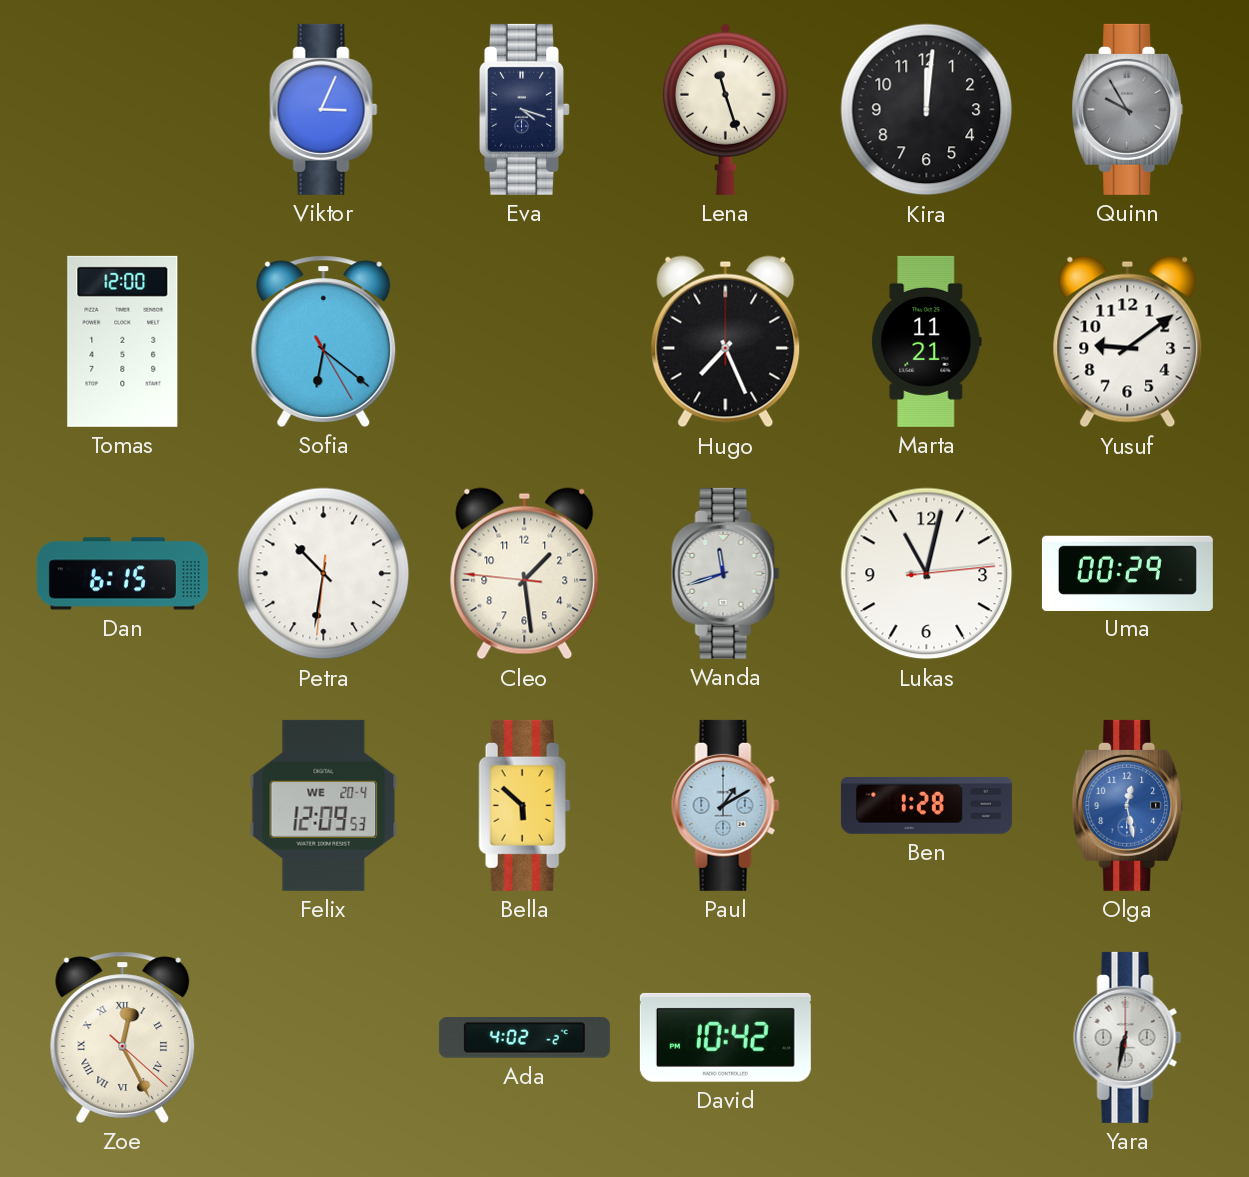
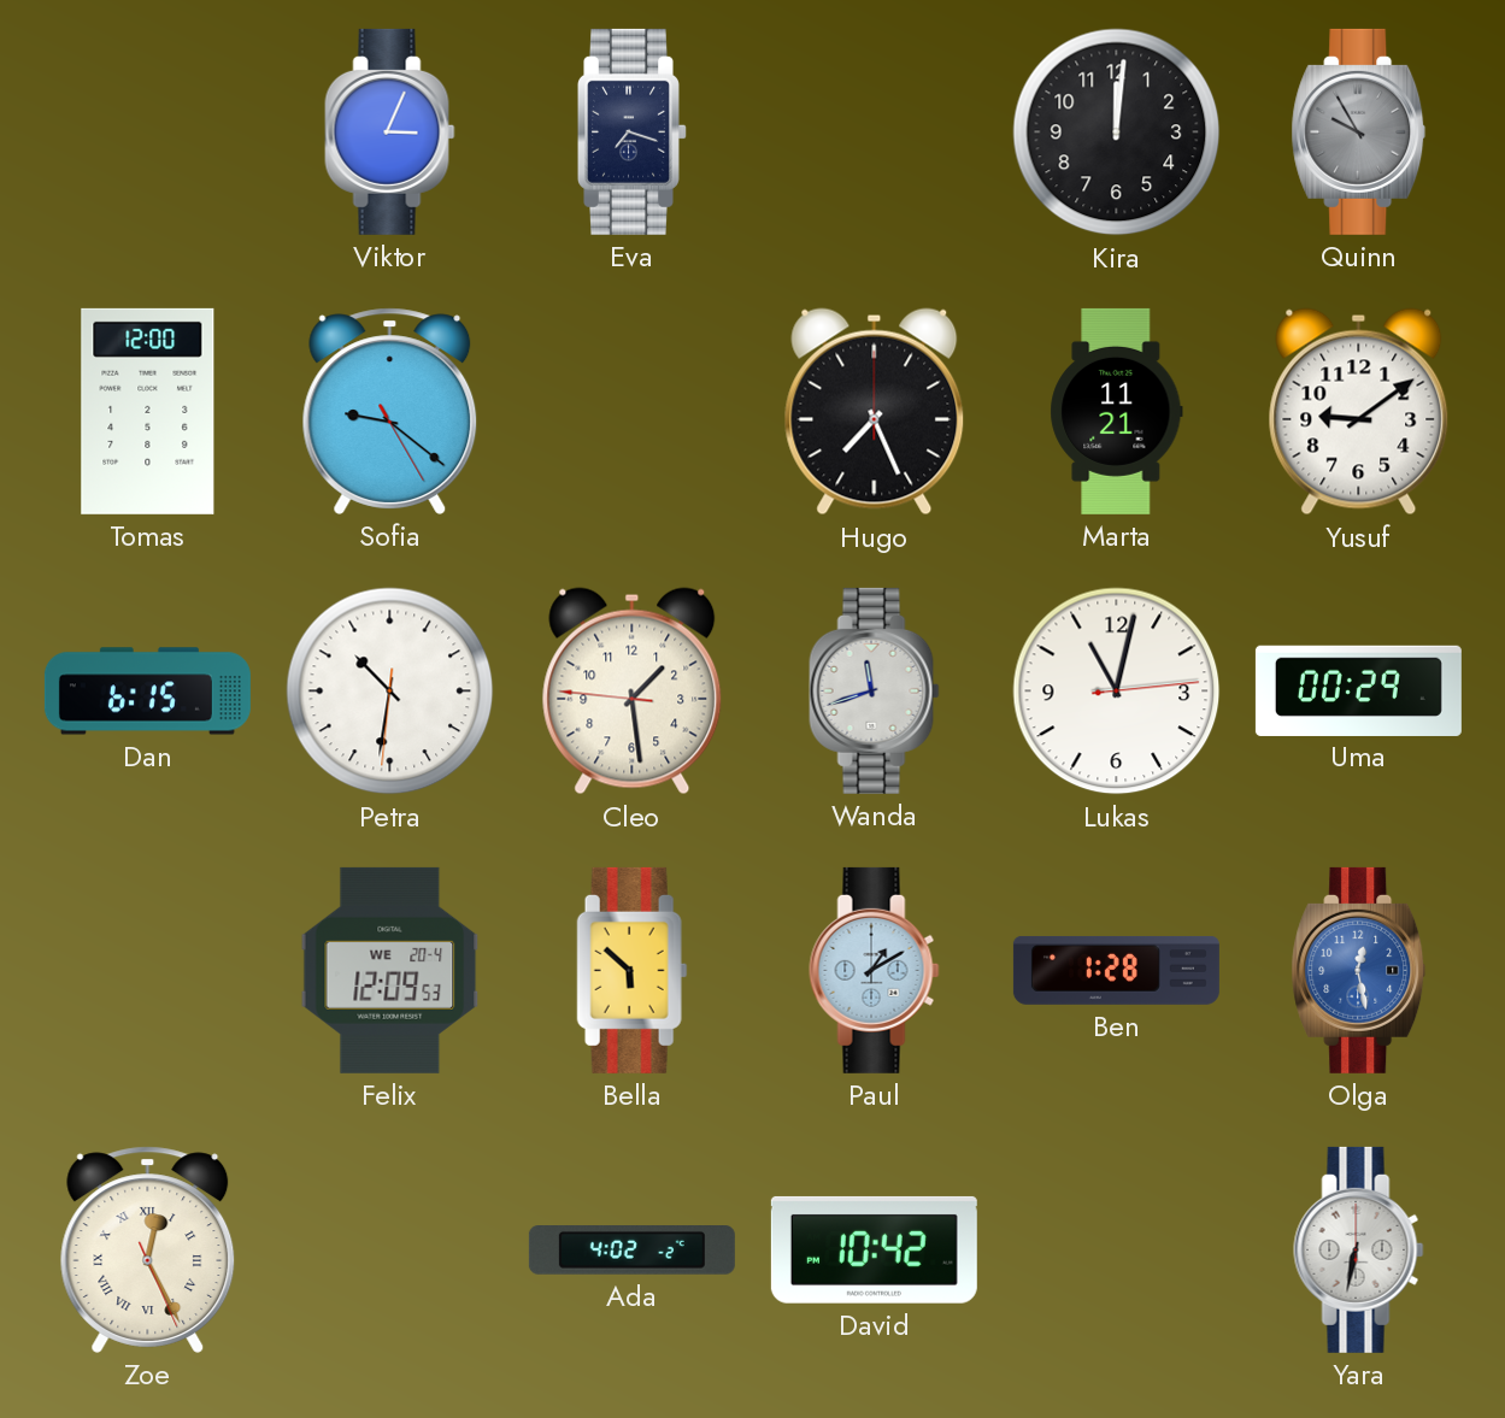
Eva: 4:18 -> 7:18
Lena: 11:27 -> none
Sofia: 6:21 -> 9:21
Zoe: 12:25:22 -> 12:25:26
